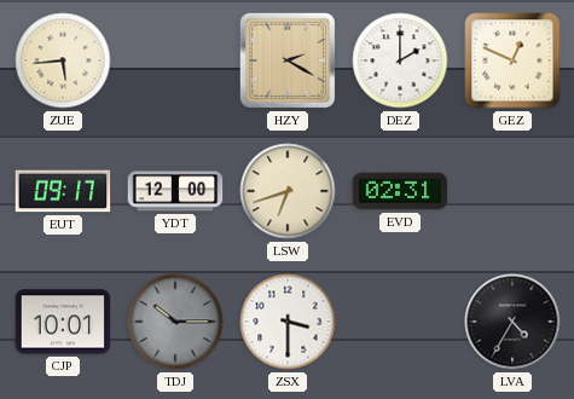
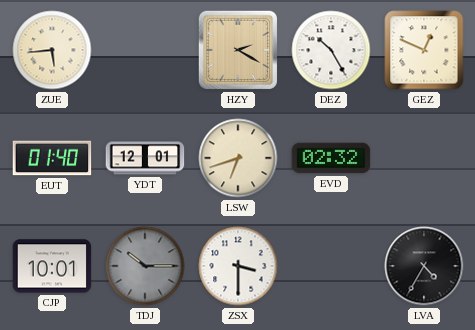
DEZ: 2:00 -> 10:25
EUT: 09:17 -> 01:40
YDT: 12:00 -> 12:01
EVD: 02:31 -> 02:32
